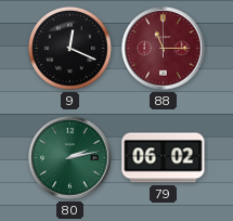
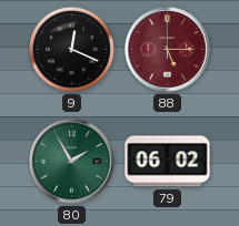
88: 11:15 -> 5:15
80: 2:13 -> 1:55
